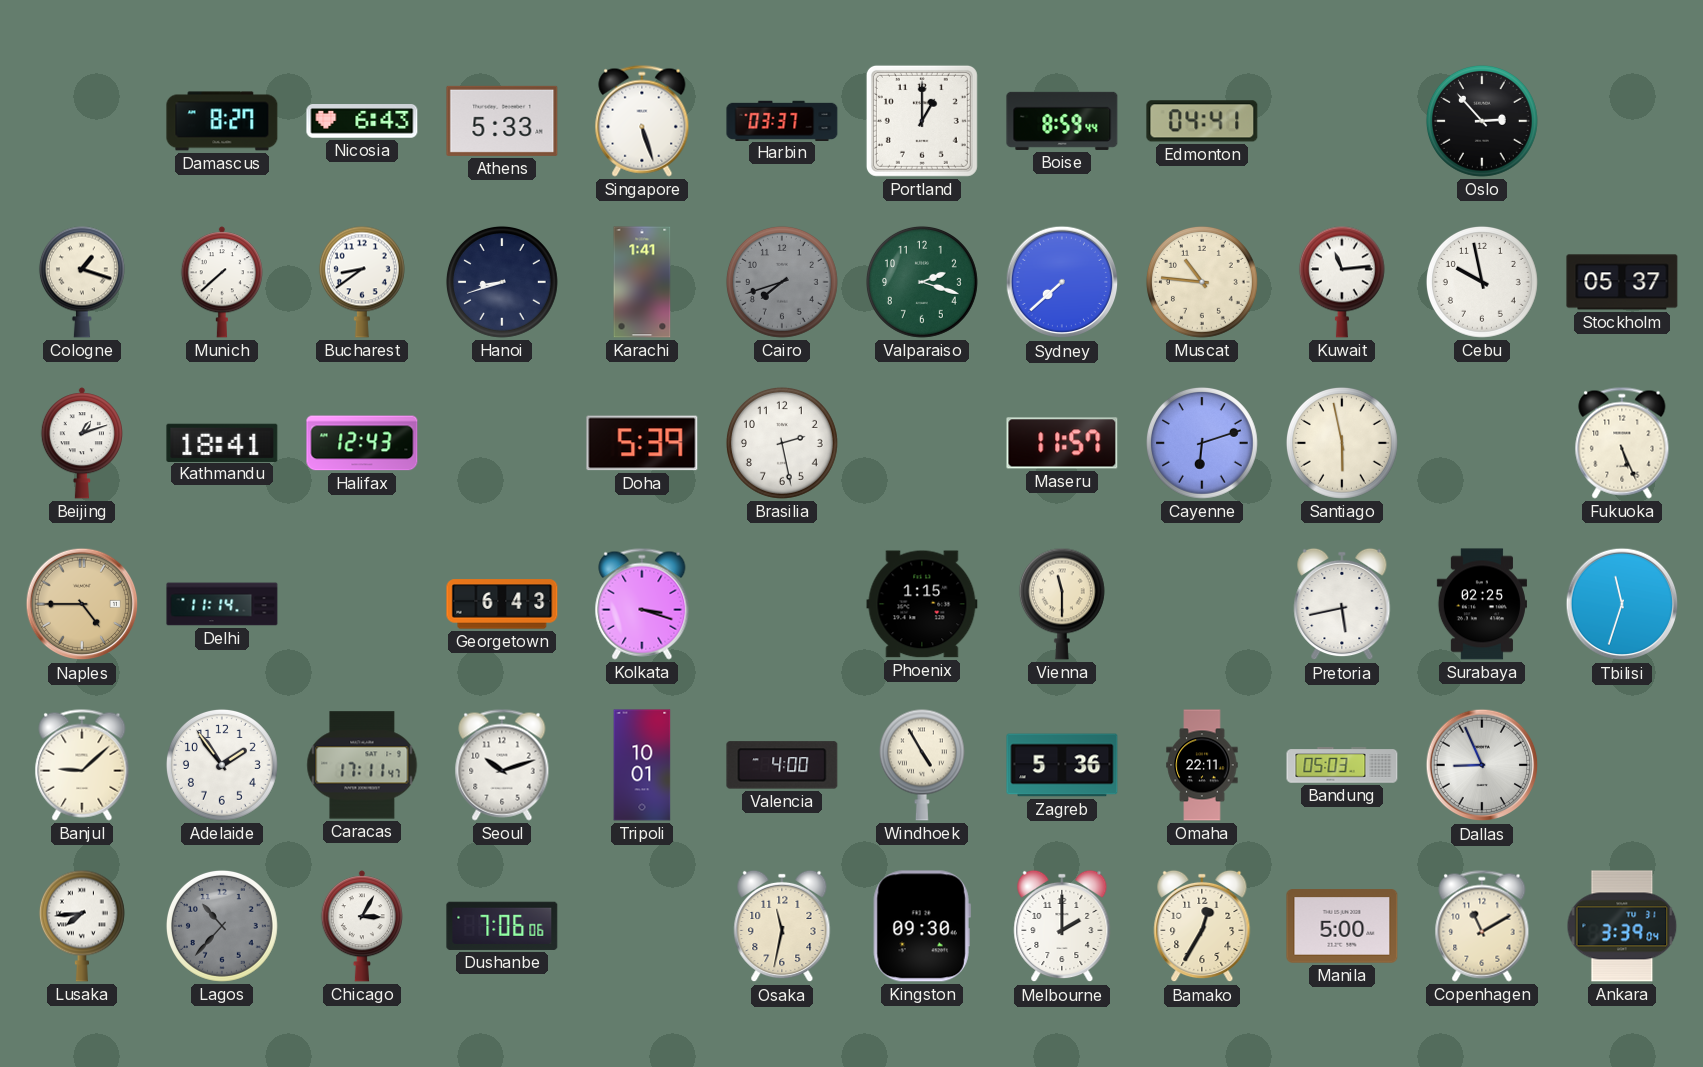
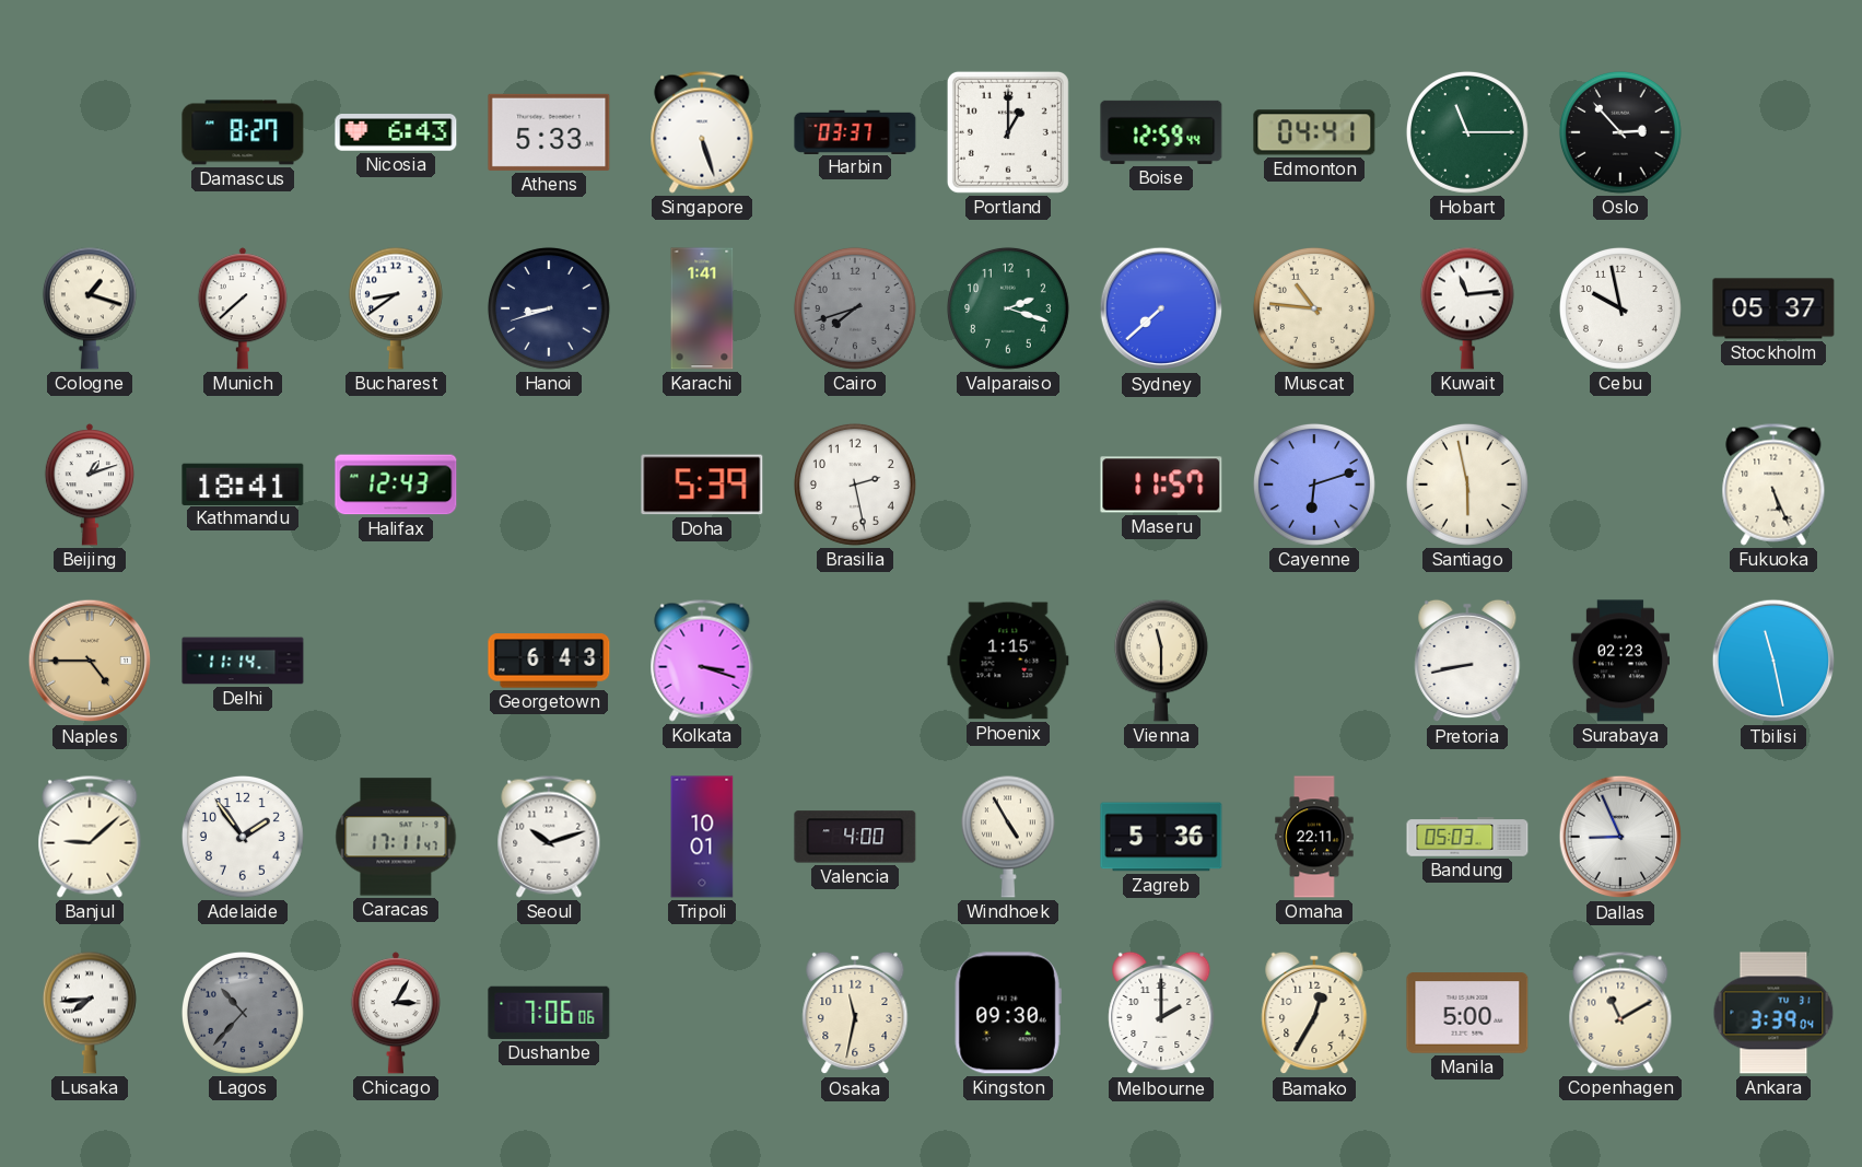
Boise: 8:59 -> 12:59
Hobart: none -> 11:15
Pretoria: 5:43 -> 8:43
Surabaya: 02:25 -> 02:23
Tbilisi: 11:33 -> 11:28
